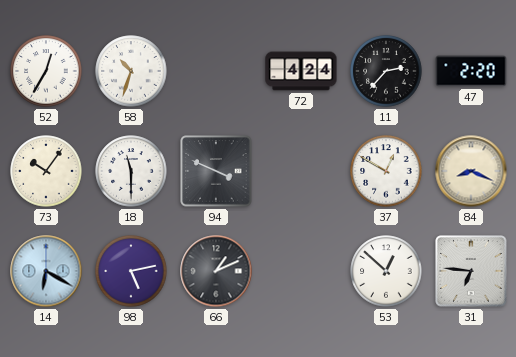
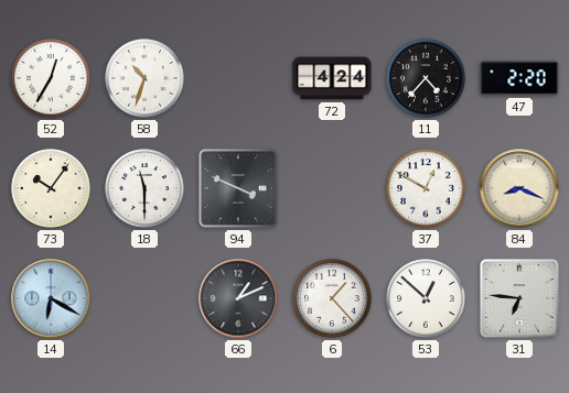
11: 2:37 -> 4:37
98: 5:13 -> none
6: none -> 1:23
